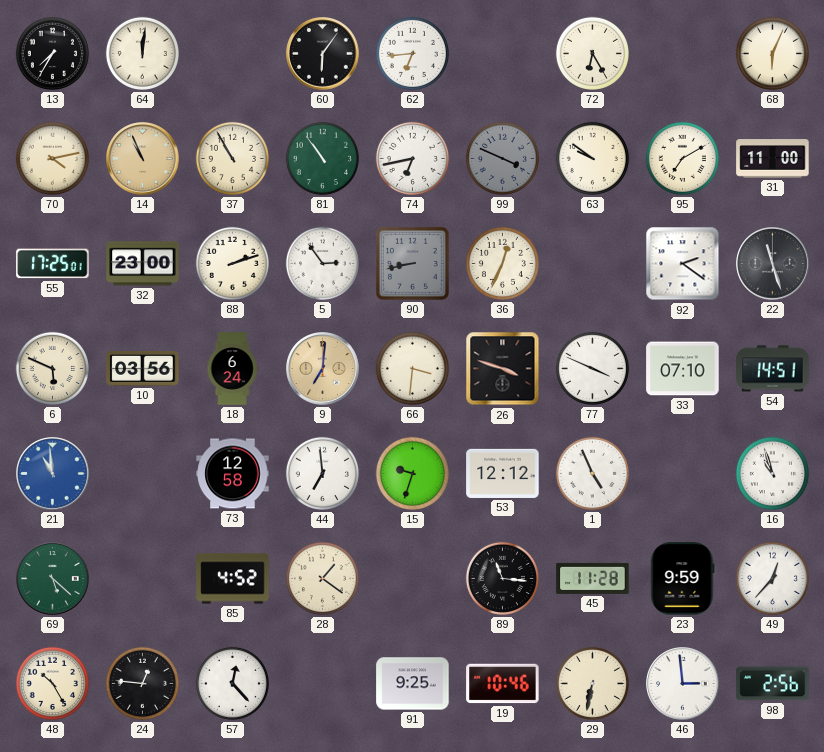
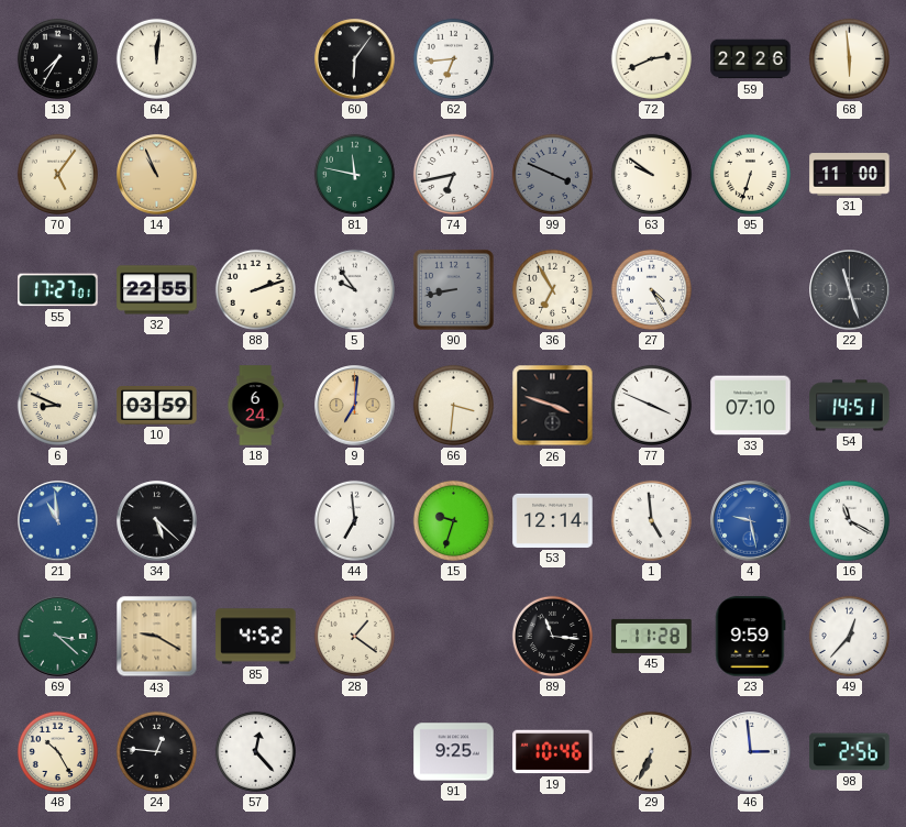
72: 6:25 -> 2:41
59: none -> 22:26
68: 6:04 -> 5:59
70: 4:13 -> 5:06
37: 10:55 -> none
81: 10:54 -> 11:47
95: 7:10 -> 6:33
55: 17:25 -> 17:27
32: 23:00 -> 22:55
5: 2:54 -> 9:54
36: 12:34 -> 6:55
27: none -> 4:25
92: 2:21 -> none
6: 5:49 -> 8:49
10: 03:56 -> 03:59
34: none -> 5:22
73: 12:58 -> none
53: 12:12 -> 12:14
1: 4:56 -> 4:59
4: none -> 9:28
16: 10:57 -> 11:20
69: 5:22 -> 3:22
43: none -> 9:20
29: 6:32 -> 6:34
